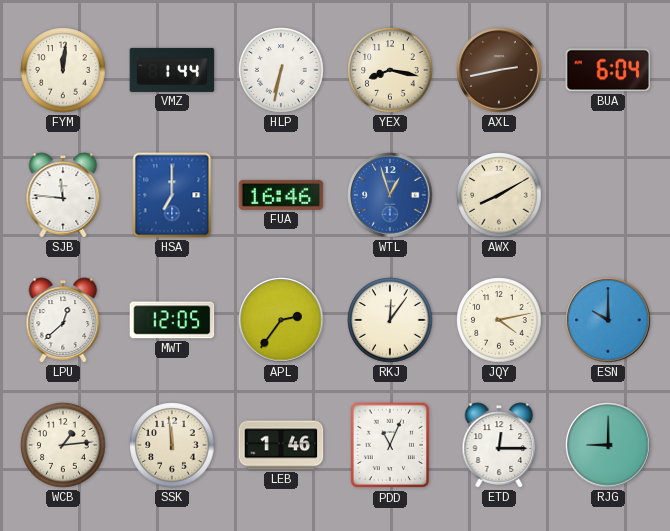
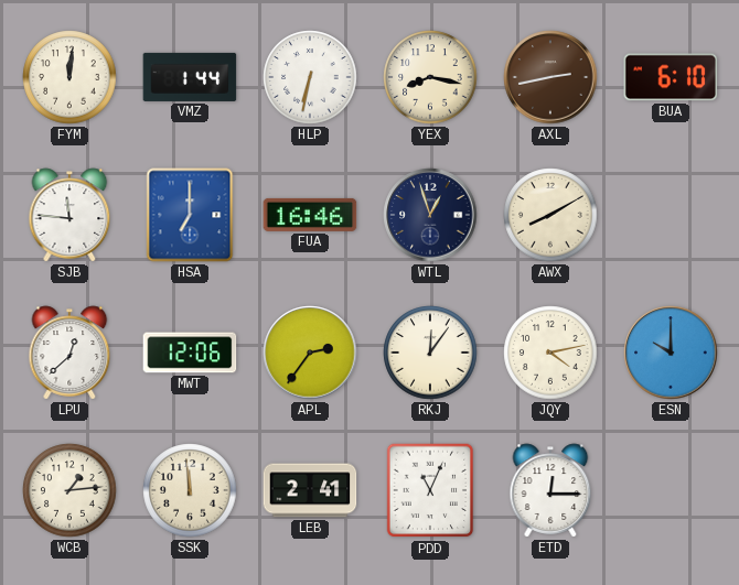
BUA: 6:04 -> 6:10
WTL dial: blue -> navy
MWT: 12:05 -> 12:06
LEB: 1:46 -> 2:41
RJG: 9:00 -> none
